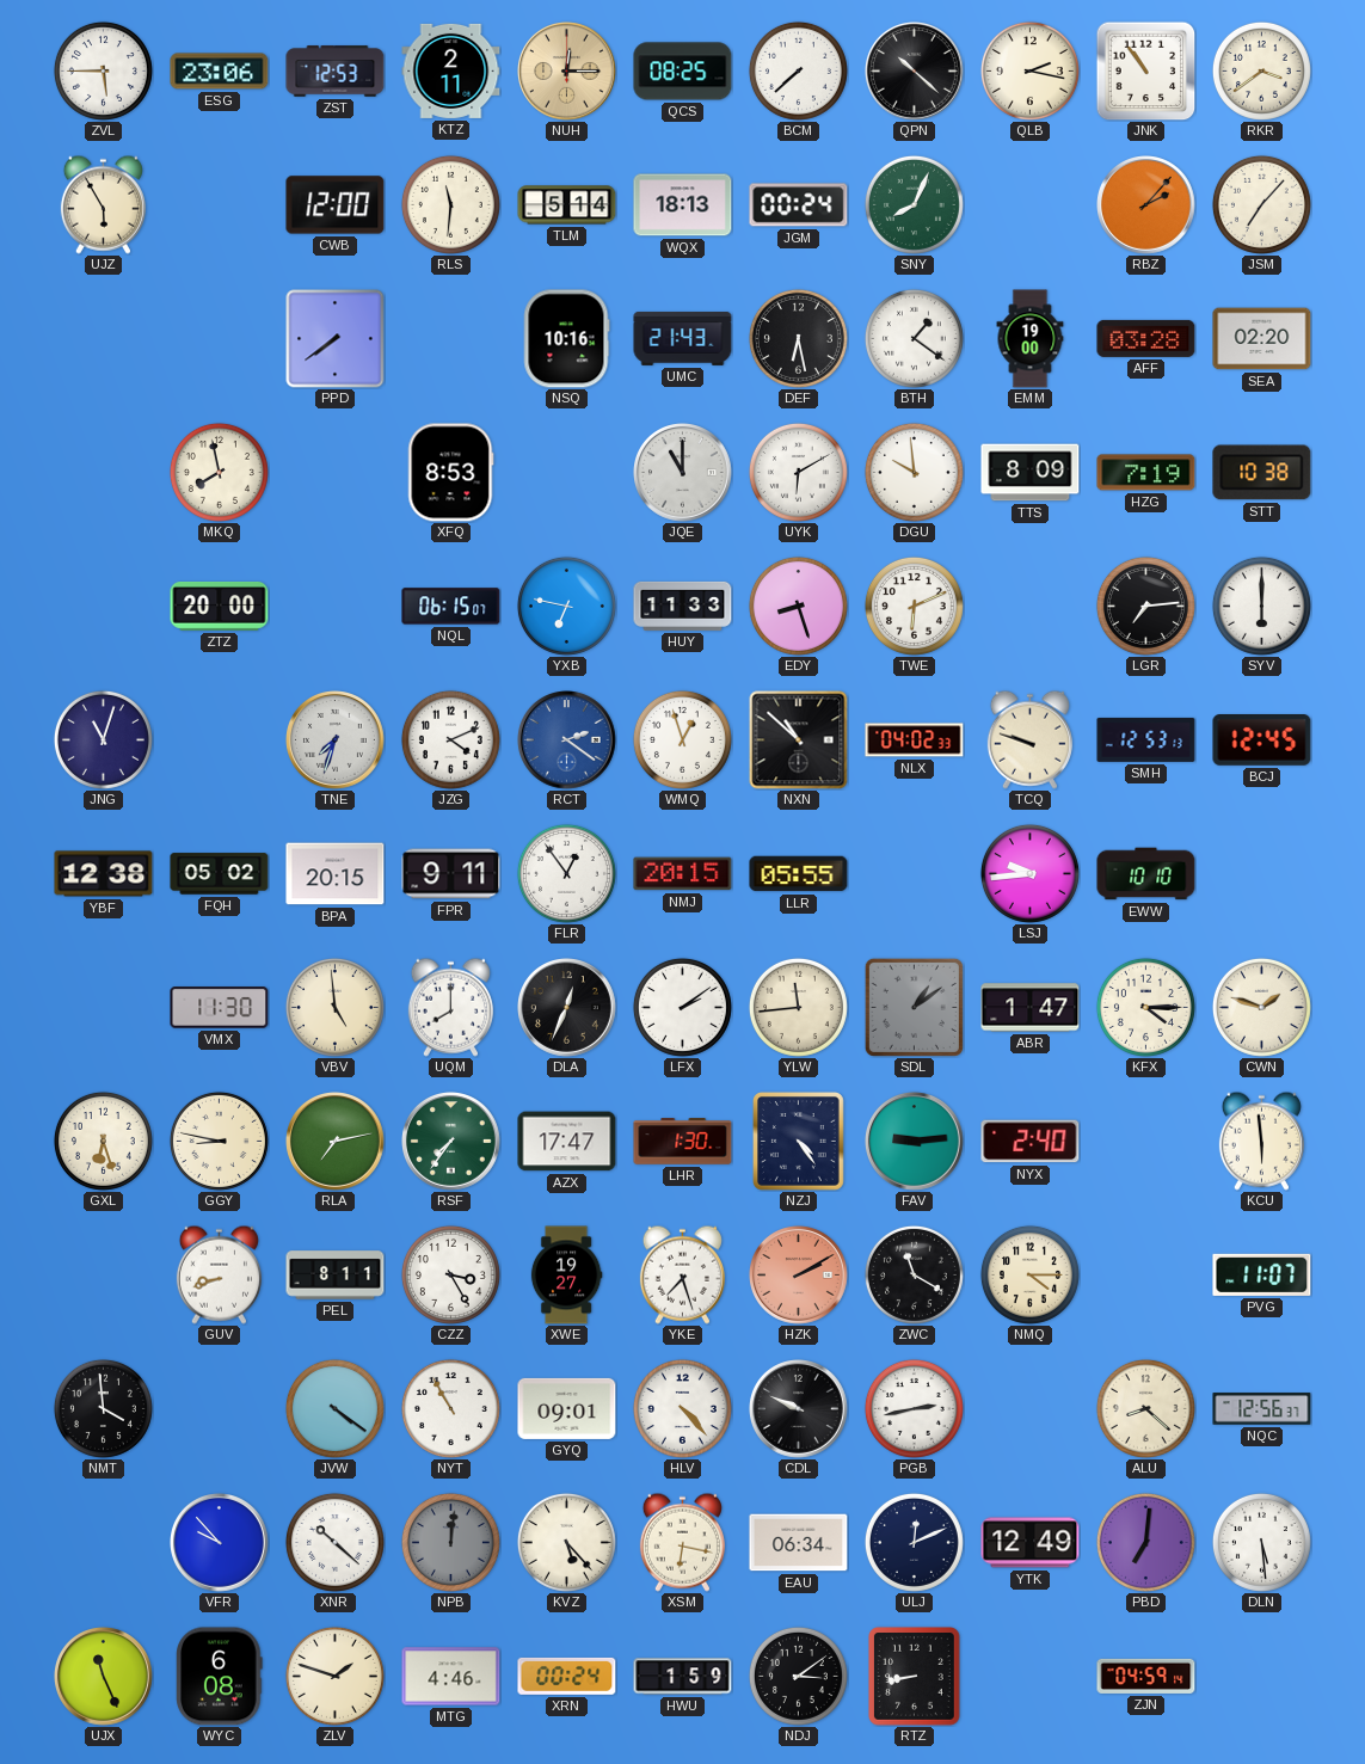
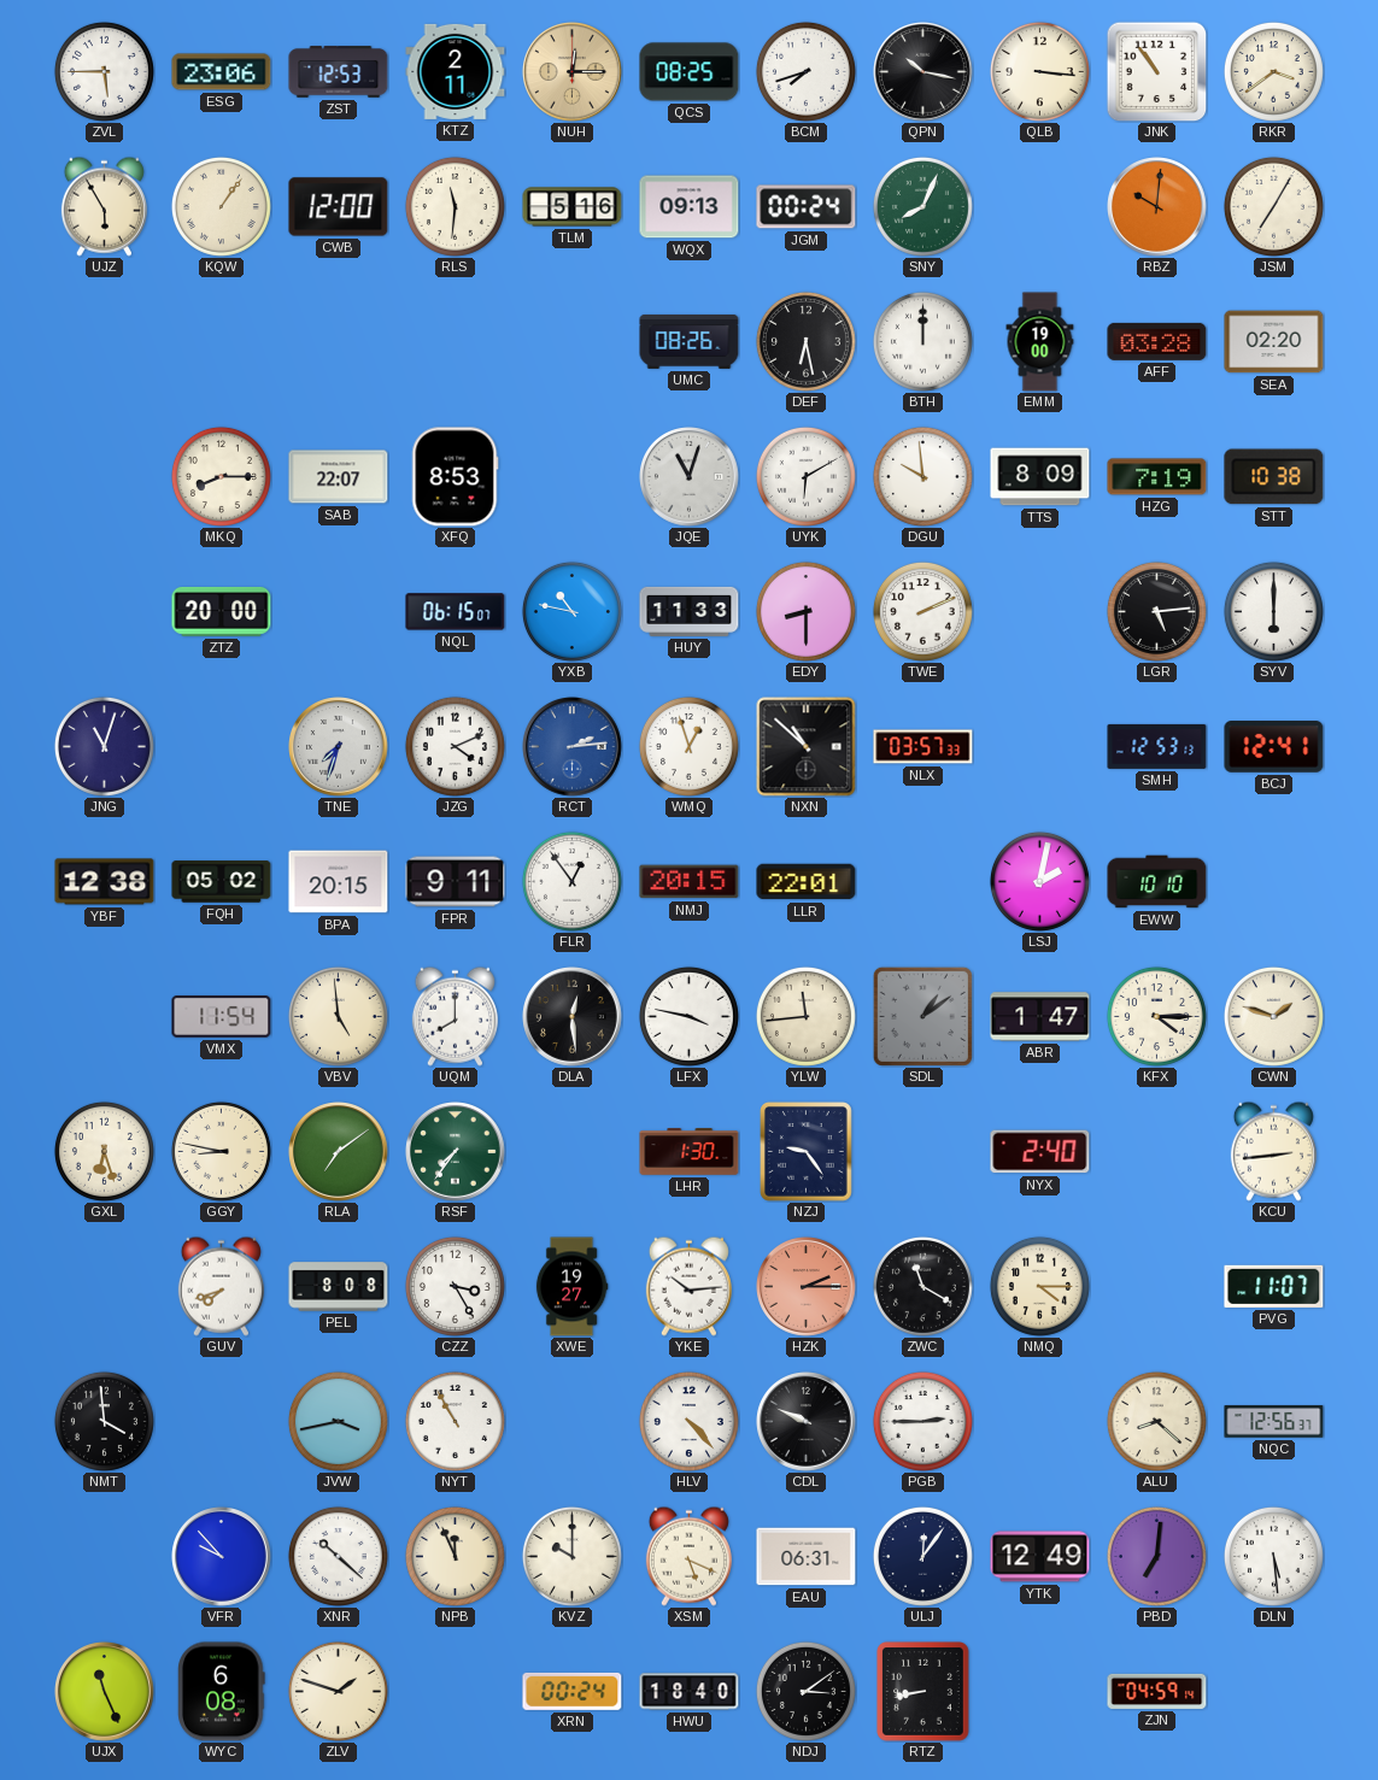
BCM: 7:38 -> 7:42
QPN: 10:22 -> 10:17
QLB: 2:17 -> 3:16
KQW: none -> 1:06
TLM: 5:14 -> 5:16
WQX: 18:13 -> 09:13
RBZ: 2:07 -> 10:01
JSM: 7:07 -> 7:05
PPD: 7:39 -> none
NSQ: 10:16 -> none
UMC: 21:43 -> 08:26
BTH: 1:21 -> 12:00
MKQ: 7:58 -> 8:15
SAB: none -> 22:07
JQE: 11:00 -> 11:03
YXB: 6:47 -> 10:47
EDY: 8:27 -> 8:30
TWE: 6:11 -> 2:11
LGR: 7:14 -> 5:14
RCT: 2:21 -> 2:14
NLX: 04:02 -> 03:57
TCQ: 9:48 -> none
BCJ: 12:45 -> 12:41
LLR: 05:55 -> 22:01
LSJ: 9:44 -> 2:02
VMX: 11:30 -> 11:54
DLA: 12:34 -> 12:29
LFX: 2:09 -> 3:47
RLA: 7:13 -> 7:09
AZX: 17:47 -> none
NZJ: 4:24 -> 9:24
FAV: 9:14 -> none
KCU: 5:59 -> 2:44
GUV: 8:42 -> 7:42
PEL: 8:11 -> 8:08
YKE: 7:27 -> 10:14
HZK: 2:10 -> 2:15
JVW: 4:21 -> 3:43
GYQ: 09:01 -> none
PGB: 2:43 -> 2:45
NPB: 12:01 -> 11:56
NPB dial: grey -> cream
KVZ: 5:23 -> 10:00
XSM: 6:17 -> 5:19
EAU: 06:34 -> 06:31
ULJ: 12:11 -> 12:06
MTG: 4:46 -> none
HWU: 1:59 -> 18:40
